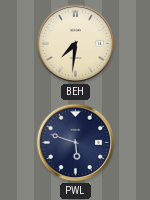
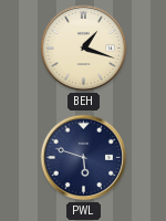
BEH: 7:31 -> 1:18
